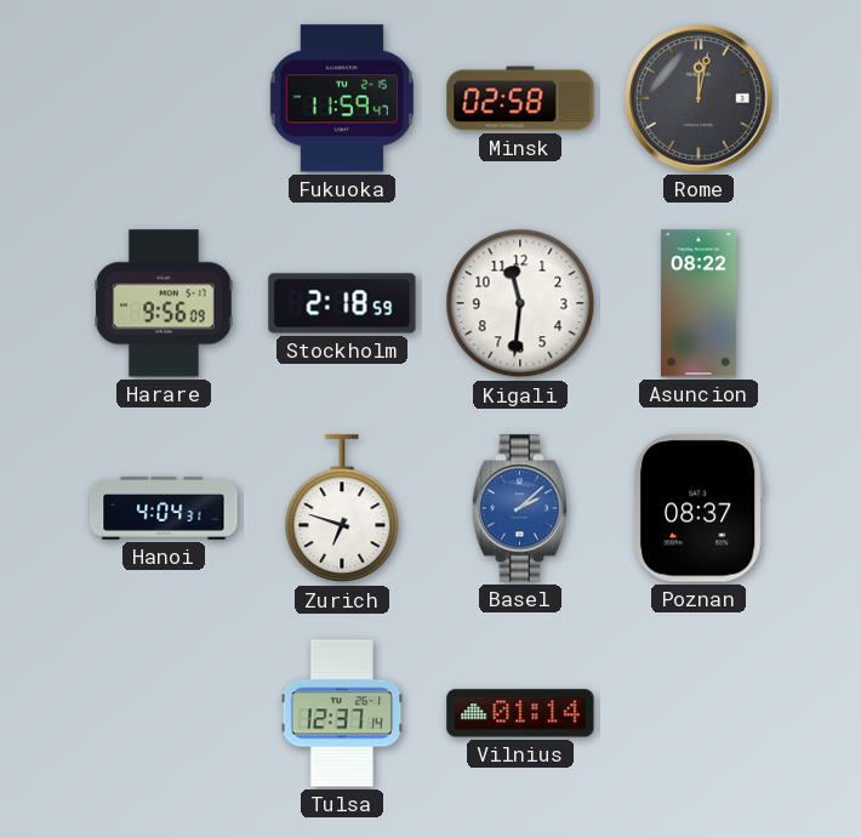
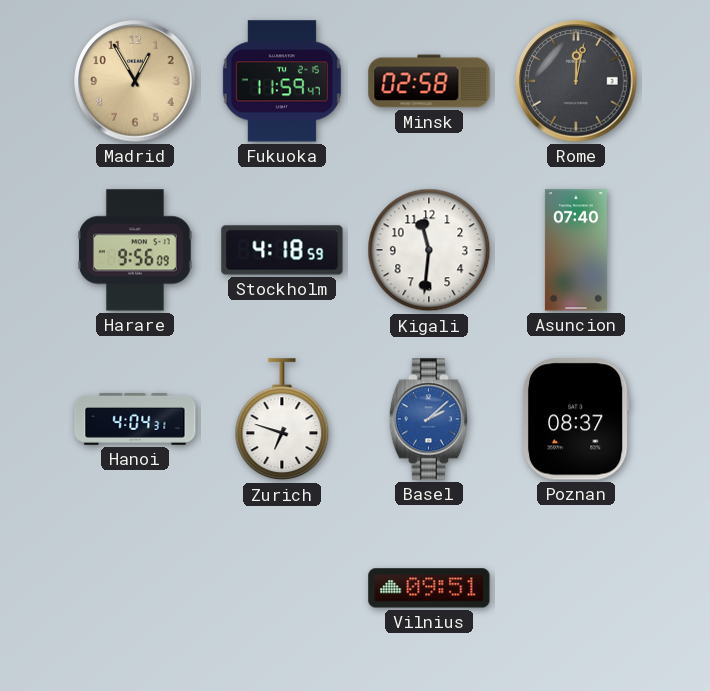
Madrid: none -> 12:55
Stockholm: 2:18 -> 4:18
Asuncion: 08:22 -> 07:40
Tulsa: 12:37 -> none
Vilnius: 01:14 -> 09:51
